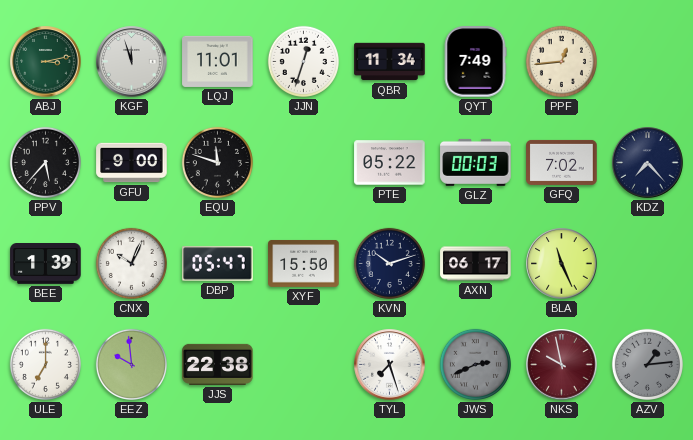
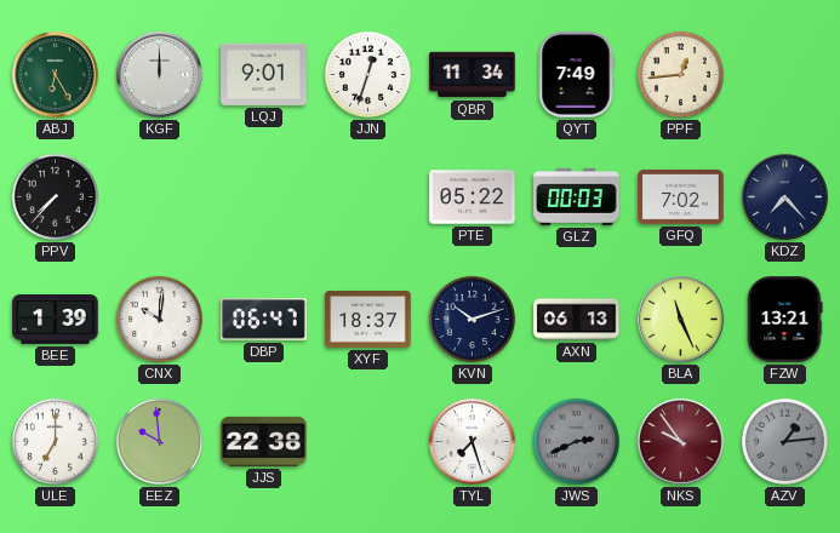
ABJ: 3:13 -> 6:25
KGF: 11:57 -> 12:00
LQJ: 11:01 -> 9:01
PPV: 5:37 -> 7:37
GFU: 9:00 -> none
EQU: 11:48 -> none
CNX: 10:04 -> 10:01
DBP: 05:47 -> 06:47
XYF: 15:50 -> 18:37
AXN: 06:17 -> 06:13
FZW: none -> 13:21
NKS: 9:58 -> 9:54
